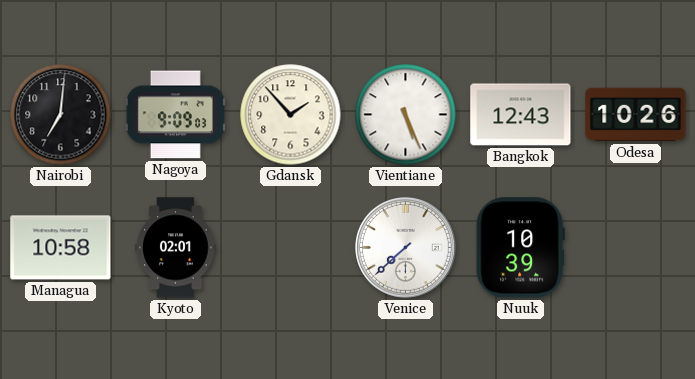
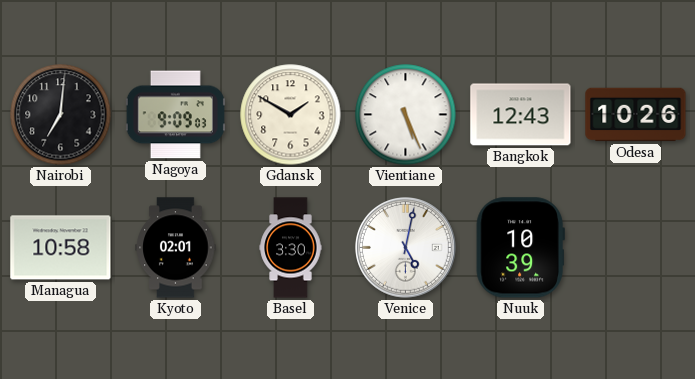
Gdansk: 1:53 -> 1:50
Basel: none -> 3:30
Venice: 7:38 -> 5:02
